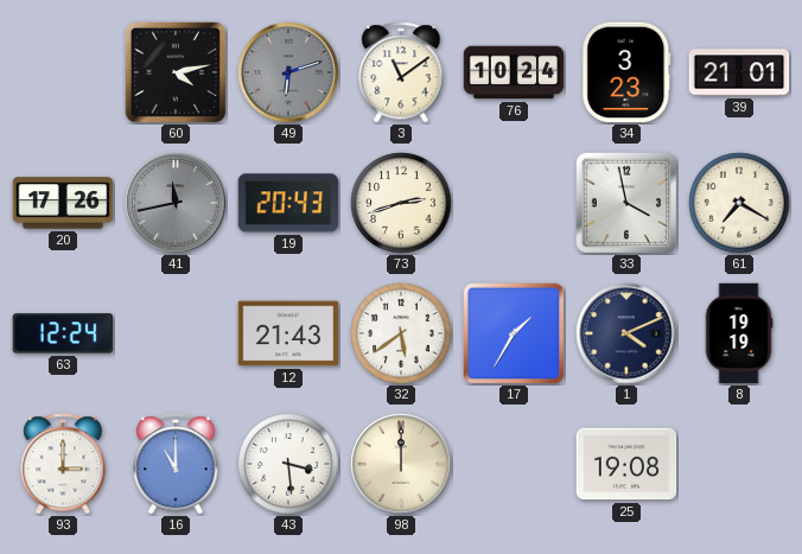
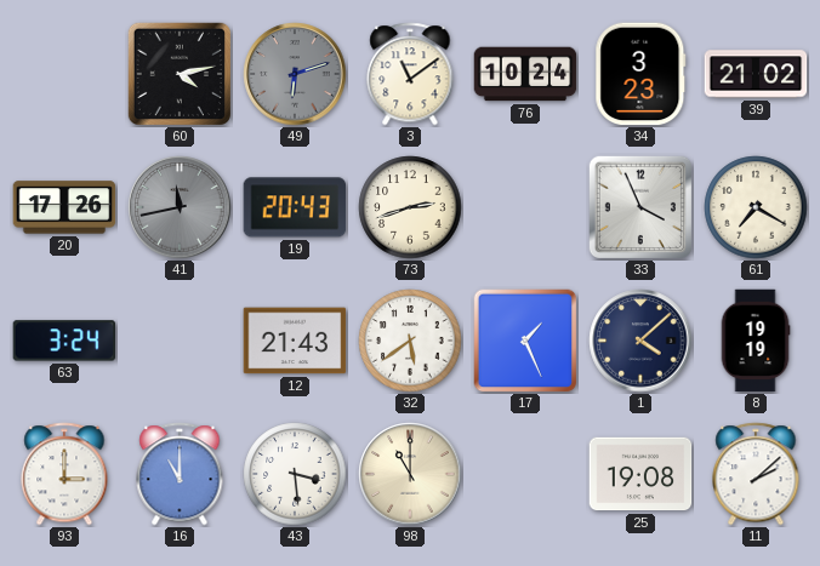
39: 21:01 -> 21:02
33: 3:58 -> 3:56
63: 12:24 -> 3:24
17: 1:35 -> 1:26
1: 4:11 -> 4:08
98: 12:00 -> 11:00
11: none -> 2:08
